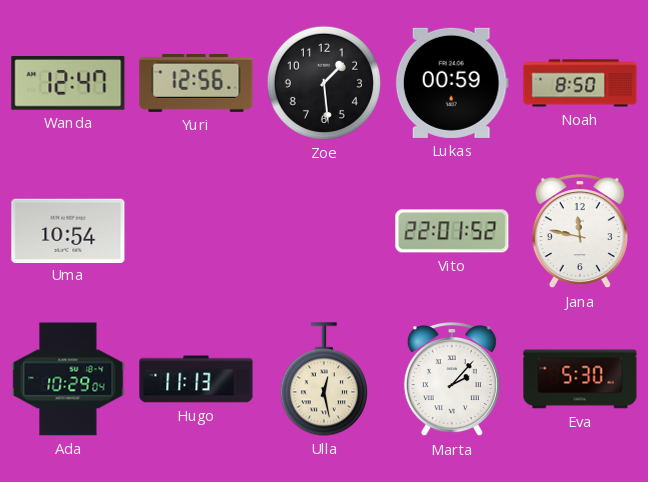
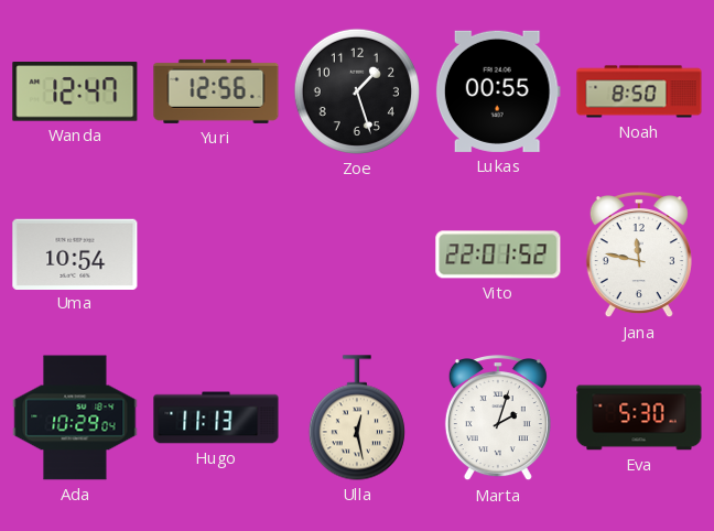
Zoe: 1:29 -> 1:27
Lukas: 00:59 -> 00:55
Marta: 2:07 -> 2:03
